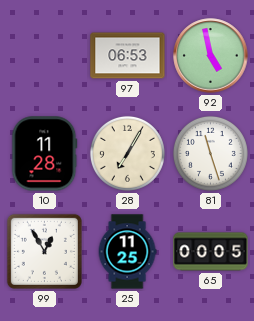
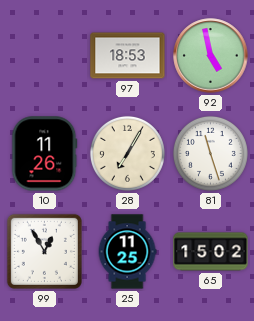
97: 06:53 -> 18:53
10: 11:28 -> 11:26
65: 00:05 -> 15:02
